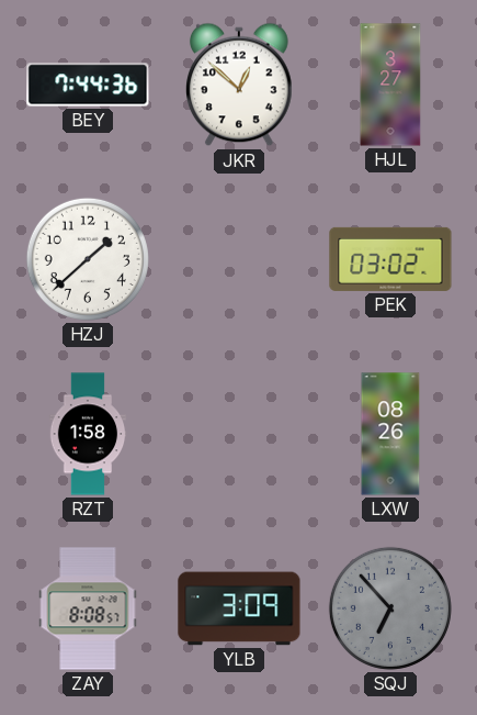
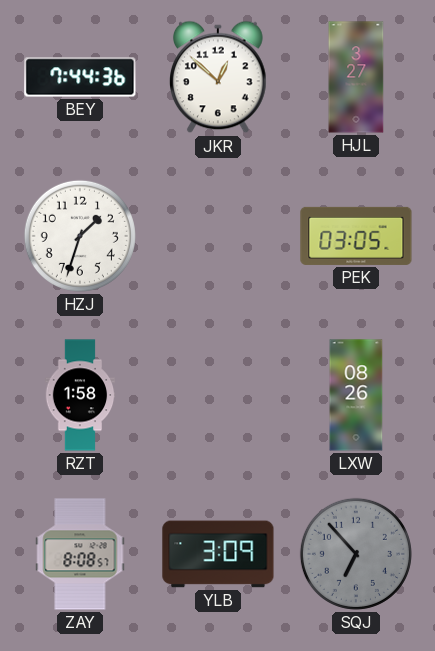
HZJ: 1:38 -> 1:33
PEK: 03:02 -> 03:05
